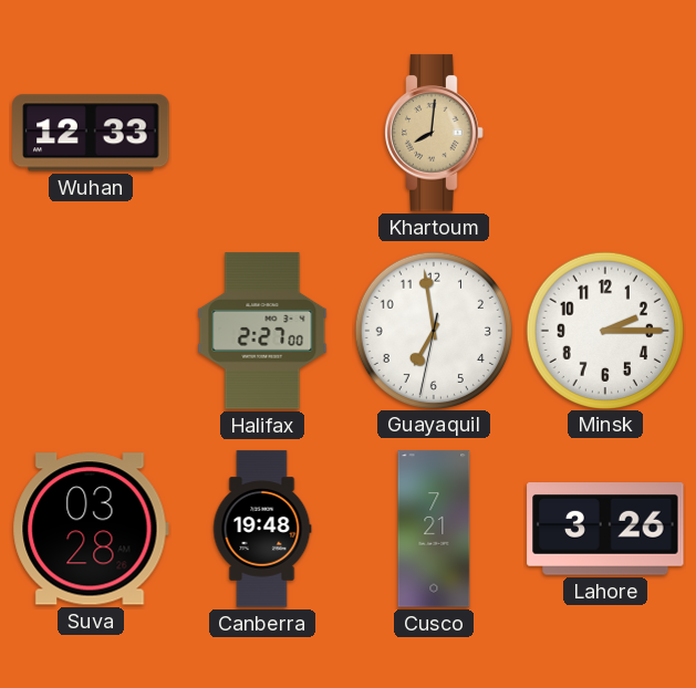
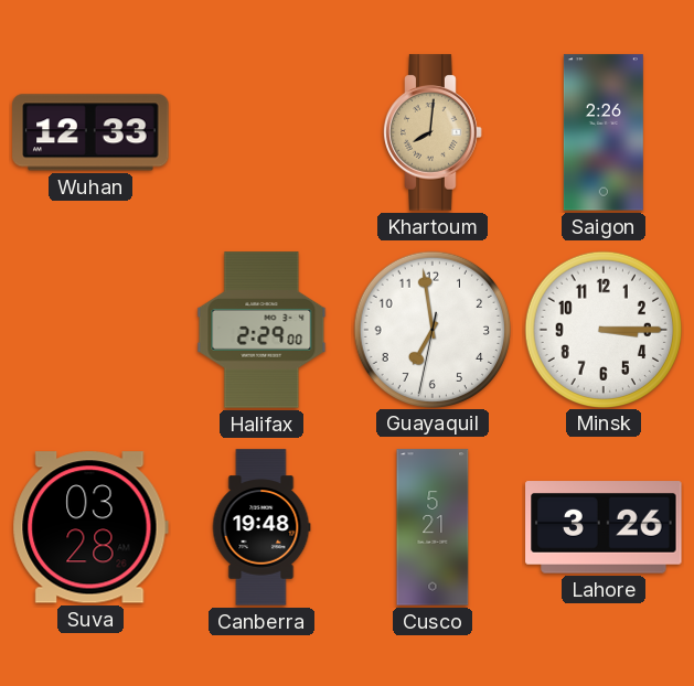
Saigon: none -> 2:26
Halifax: 2:27 -> 2:29
Minsk: 2:15 -> 3:15
Cusco: 7:21 -> 5:21
